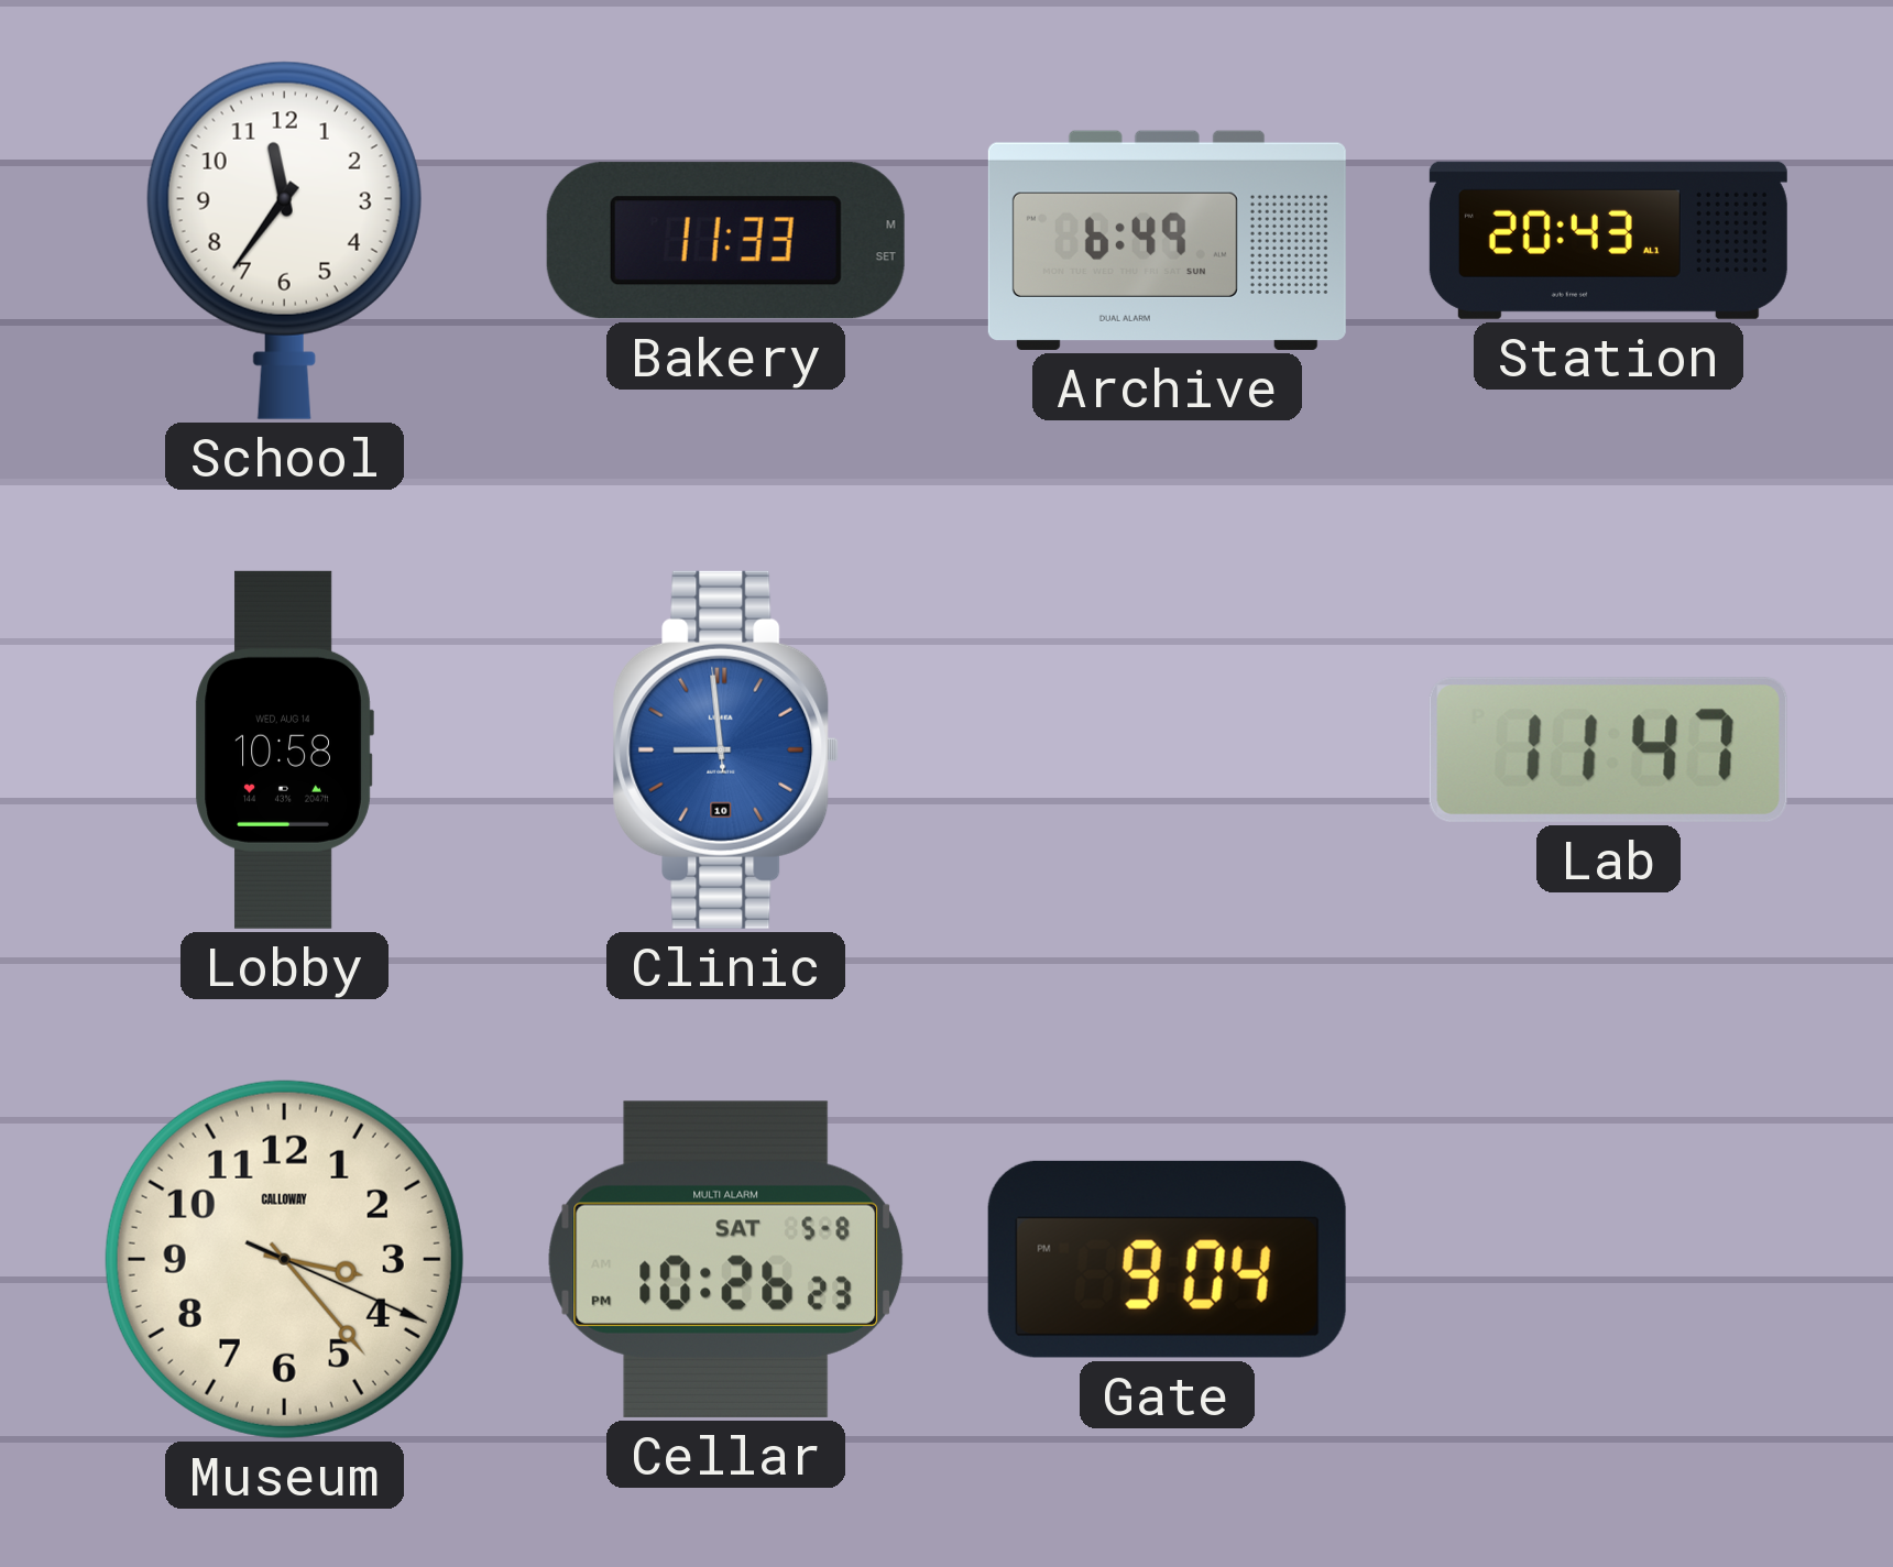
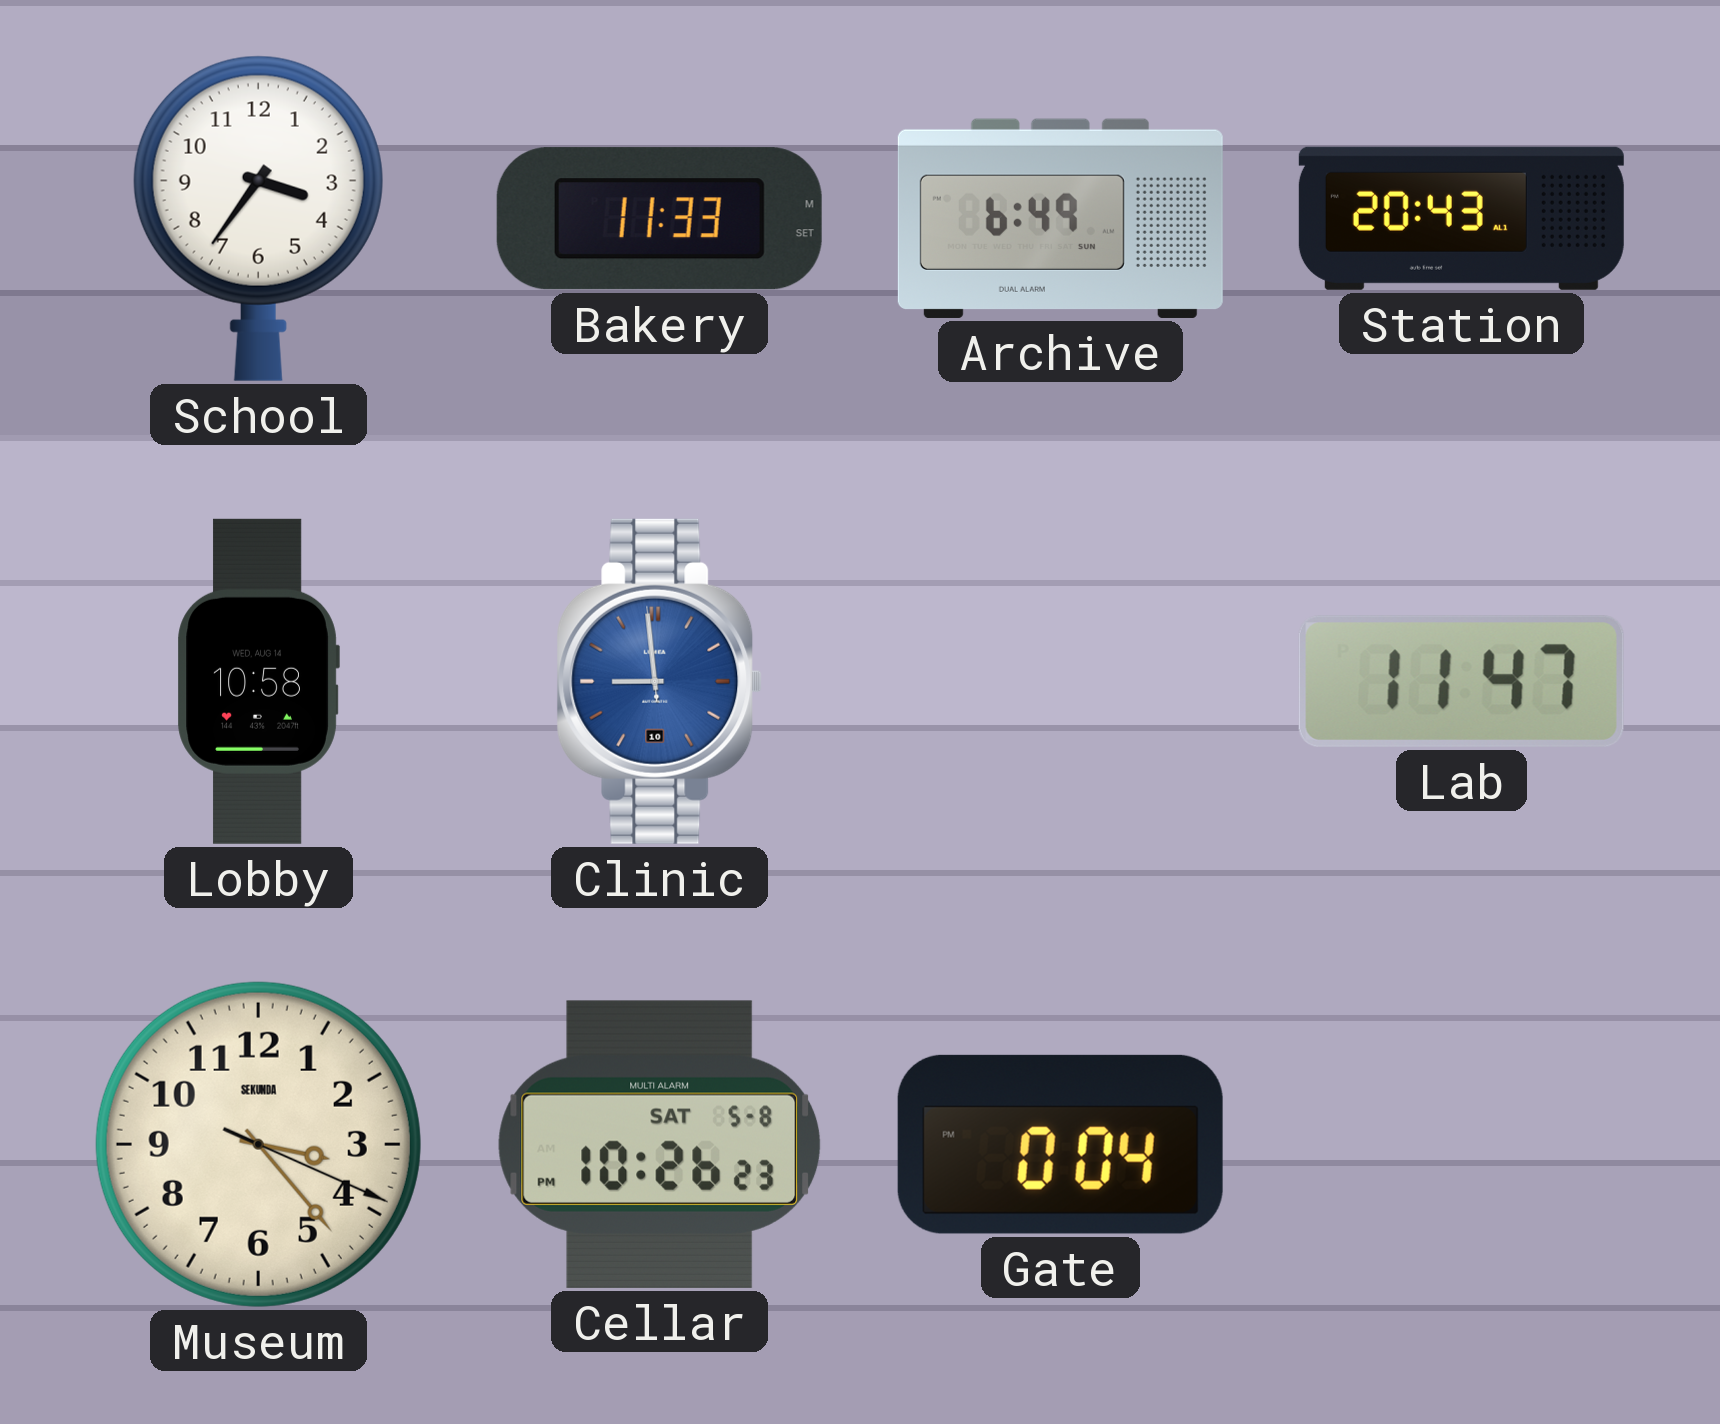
School: 11:36 -> 3:36
Museum brand: CALLOWAY -> SEKUNDA
Gate: 9:04 -> 0:04
